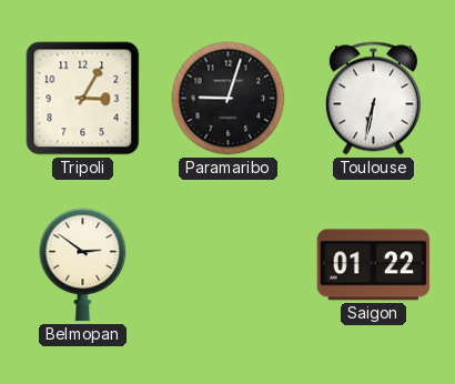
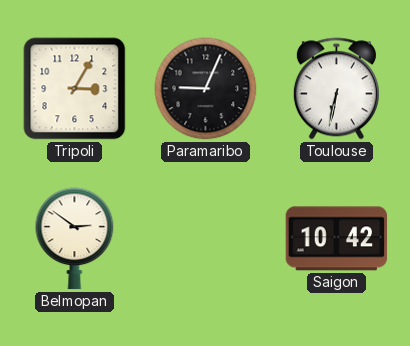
Paramaribo: 9:03 -> 9:04
Saigon: 01:22 -> 10:42
